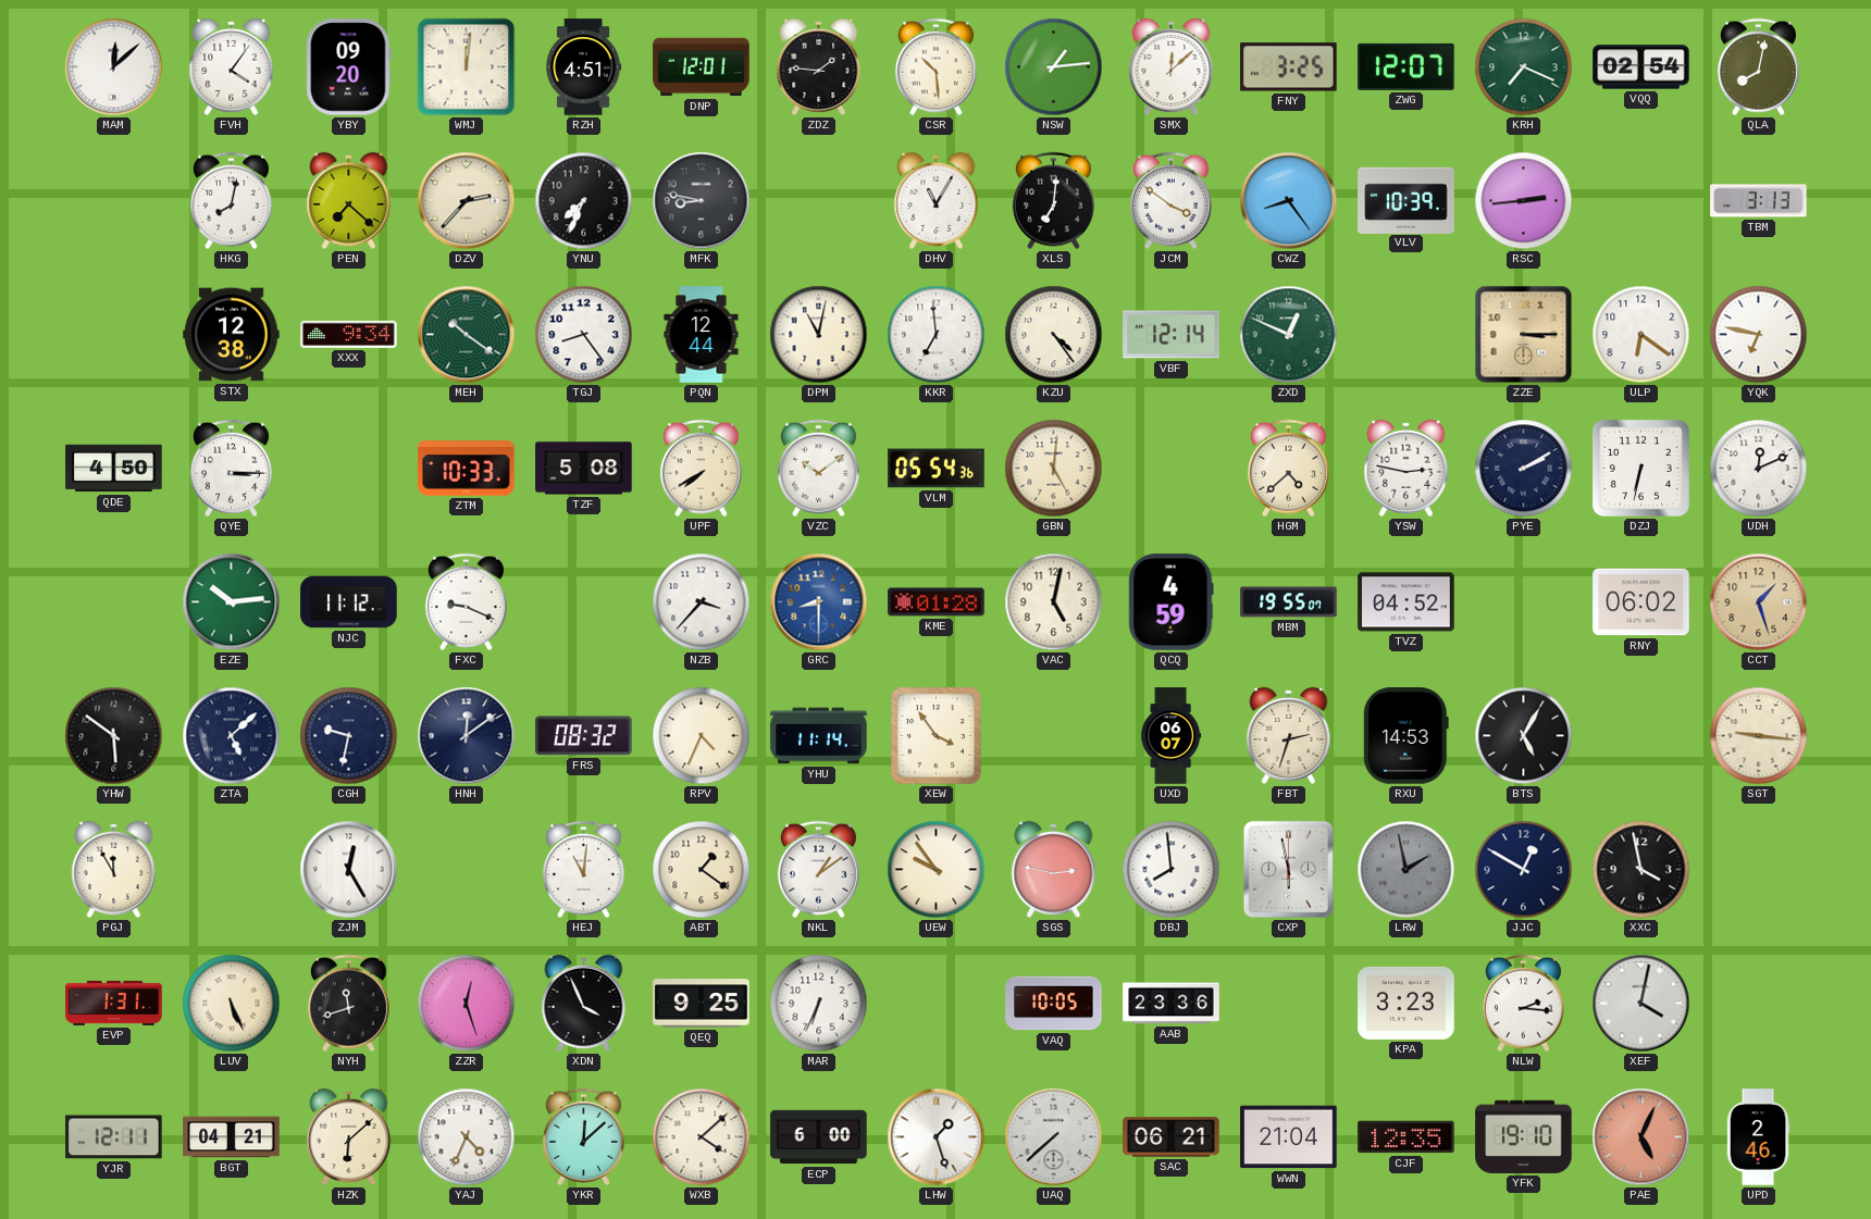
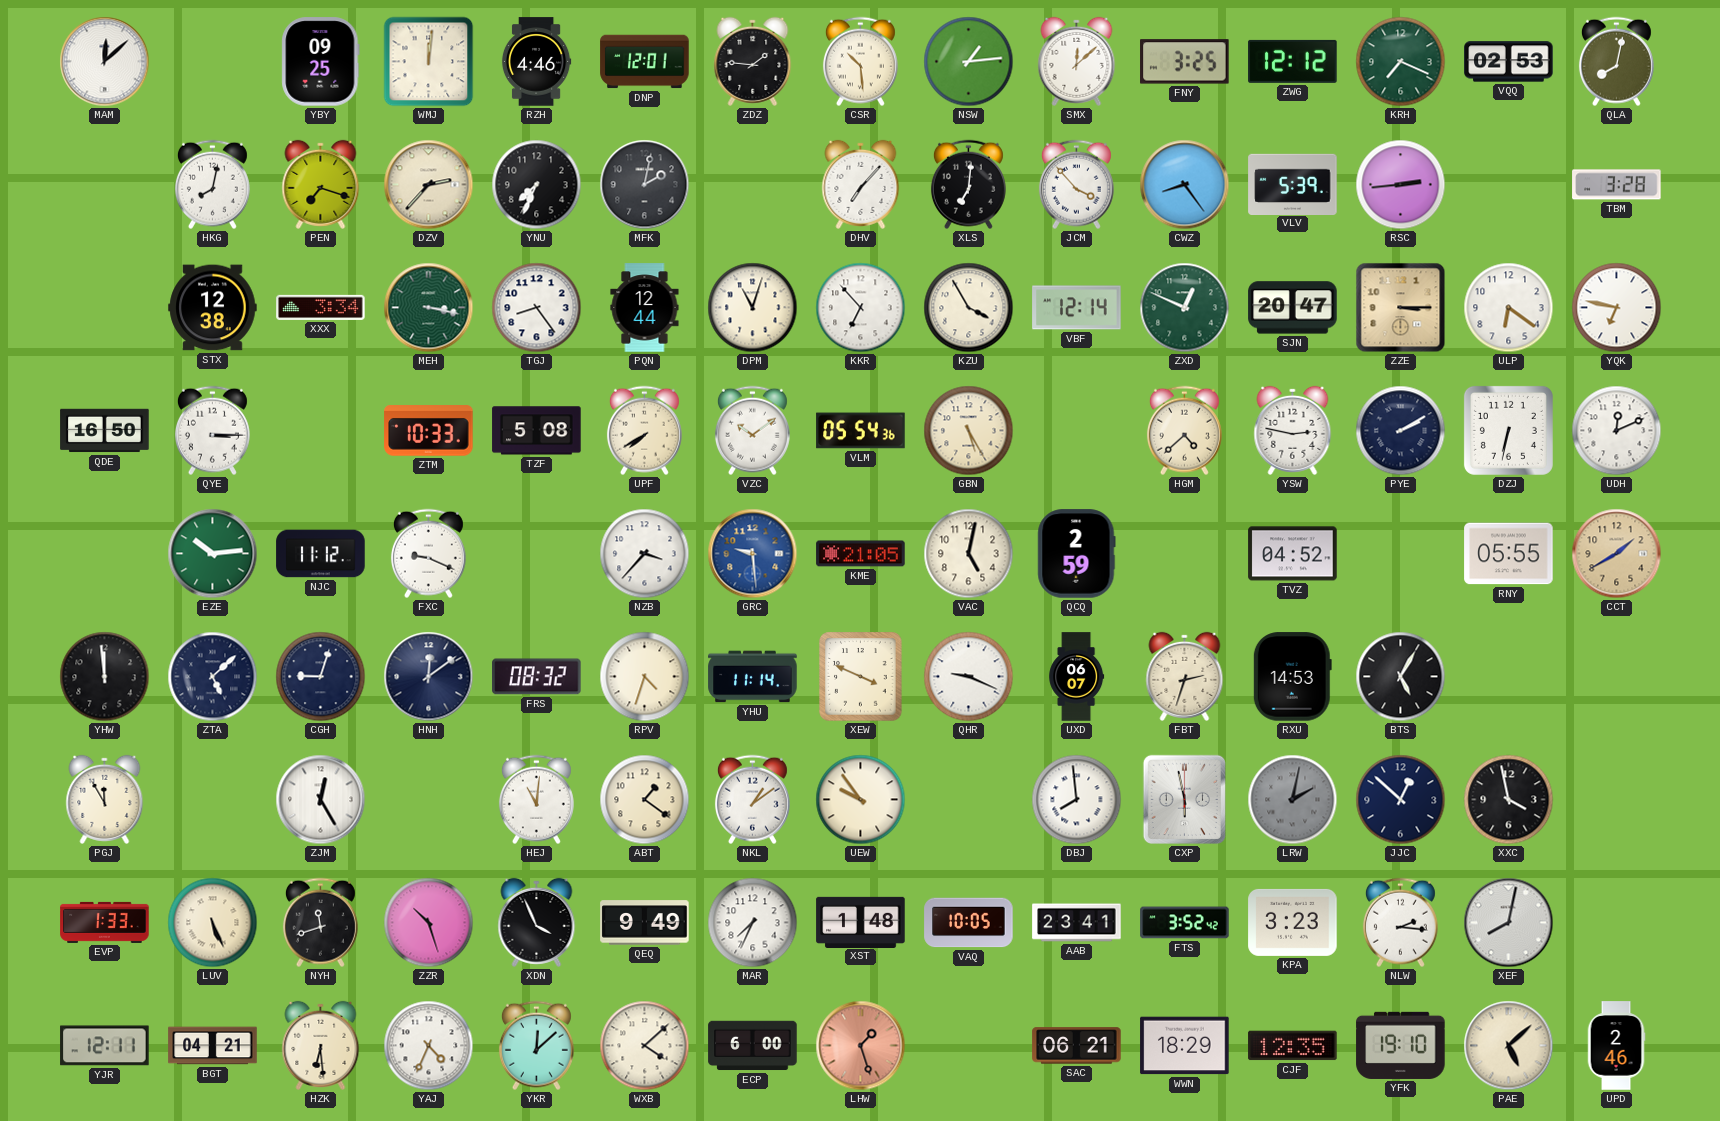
FVH: 4:06 -> none
YBY: 09:20 -> 09:25
RZH: 4:51 -> 4:46
ZWG: 12:07 -> 12:12
VQQ: 02:54 -> 02:53
PEN: 7:22 -> 7:18
MFK: 8:47 -> 2:02
DHV: 11:05 -> 7:07
JCM: 3:51 -> 3:53
VLV: 10:39 -> 5:39
TBM: 3:13 -> 3:28
XXX: 9:34 -> 3:34
MEH: 10:21 -> 3:17
DPM: 11:02 -> 11:03
KKR: 6:59 -> 6:53
KZU: 4:24 -> 3:55
SJN: none -> 20:47
QDE: 4:50 -> 16:50
GBN: 5:01 -> 5:25
GRC: 8:30 -> 9:29
KME: 01:28 -> 21:05
QCQ: 4:59 -> 2:59
MBM: 19:55 -> none
RNY: 06:02 -> 05:55
CCT: 1:27 -> 1:40
YHW: 5:51 -> 11:59
CGH: 9:32 -> 9:03
RPV: 4:34 -> 4:33
XEW: 3:54 -> 3:49
QHR: none -> 9:19
SGT: 9:16 -> none
SGS: 2:47 -> none
LRW: 1:58 -> 2:02
JJC: 12:50 -> 12:52
EVP: 1:31 -> 1:33
ZZR: 12:27 -> 10:27
QEQ: 9:25 -> 9:49
MAR: 6:34 -> 7:34
XST: none -> 1:48
AAB: 23:36 -> 23:41
FTS: none -> 3:52
XEF: 4:02 -> 8:02
HZK: 6:08 -> 6:29
LHW dial: white -> salmon
UAQ: 7:38 -> none
WWN: 21:04 -> 18:29
PAE: 5:04 -> 5:08
PAE dial: salmon -> cream
